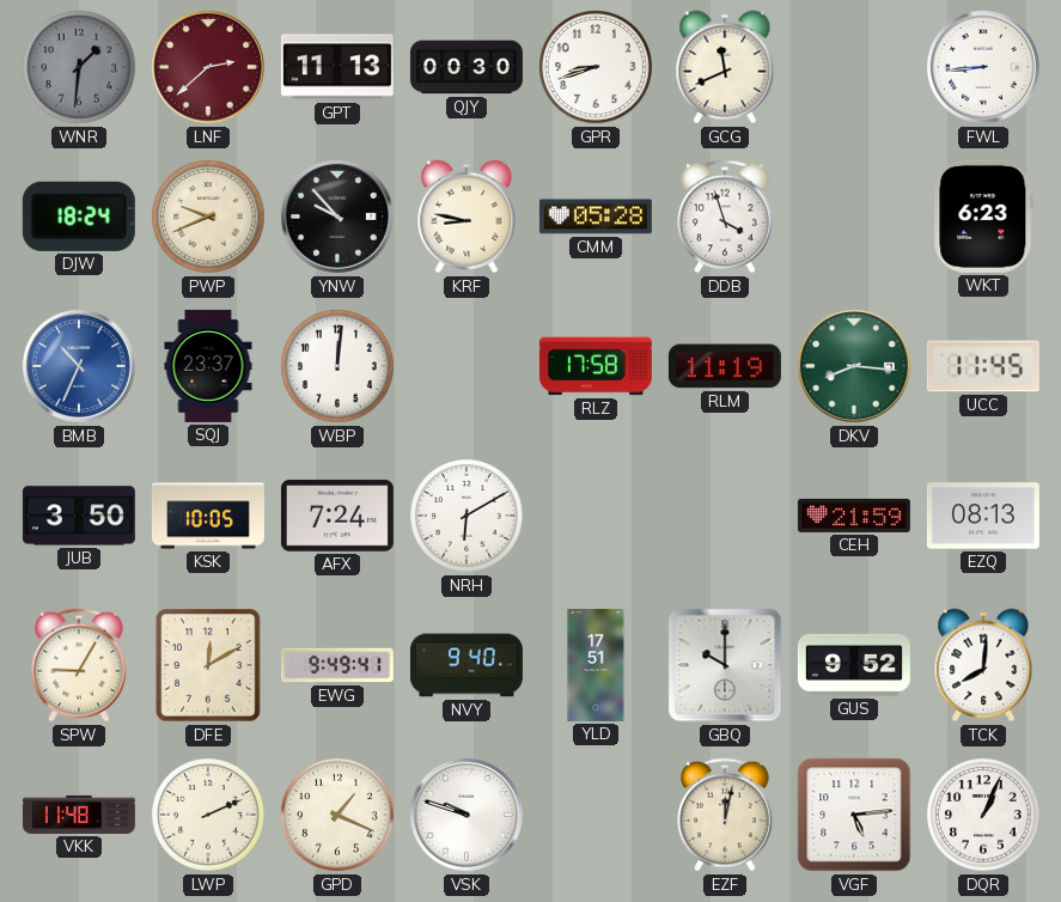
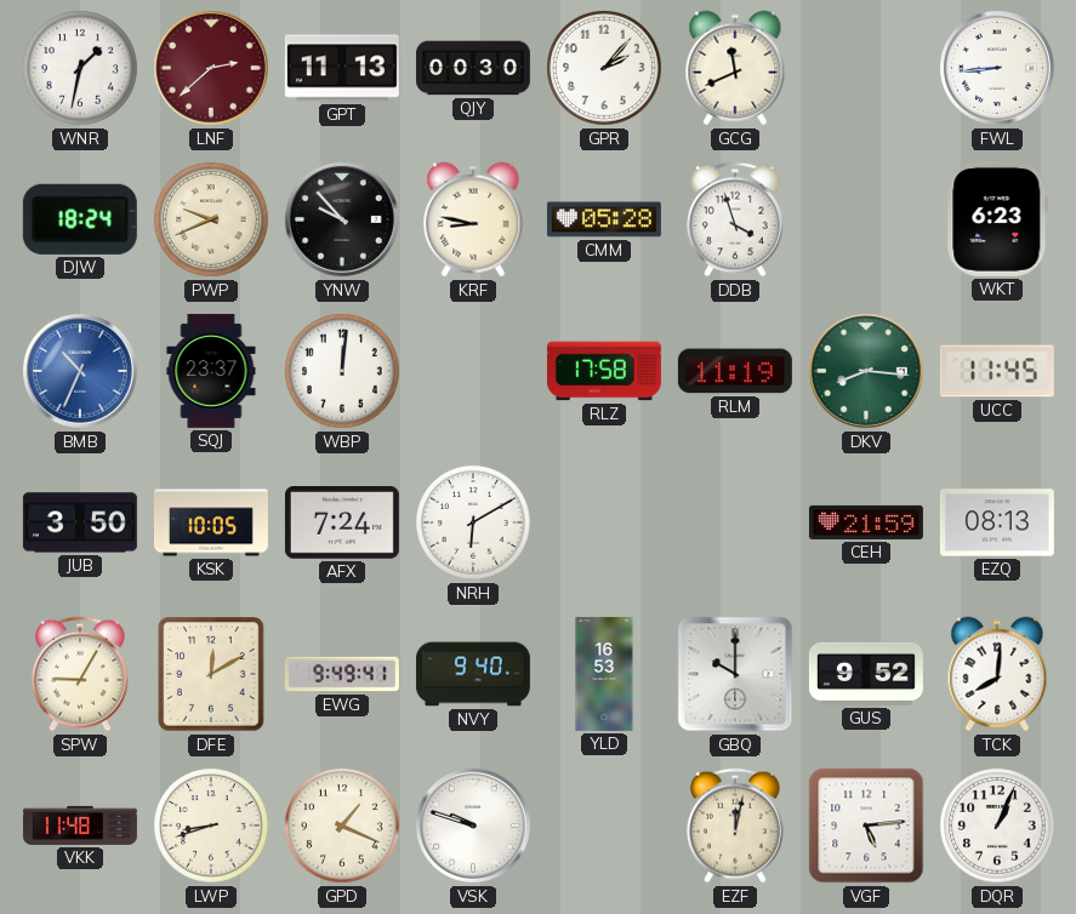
WNR: 1:31 -> 1:32
WNR dial: grey -> white
GPR: 8:42 -> 2:07
YLD: 17:51 -> 16:53
LWP: 2:11 -> 8:42
